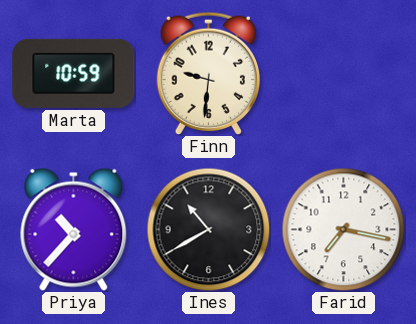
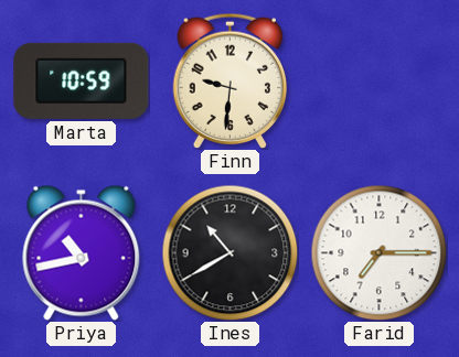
Priya: 10:37 -> 10:43
Farid: 7:17 -> 7:15
